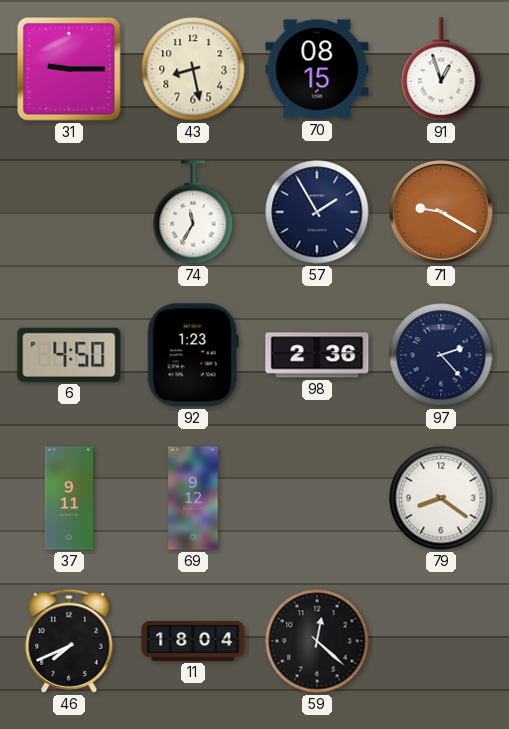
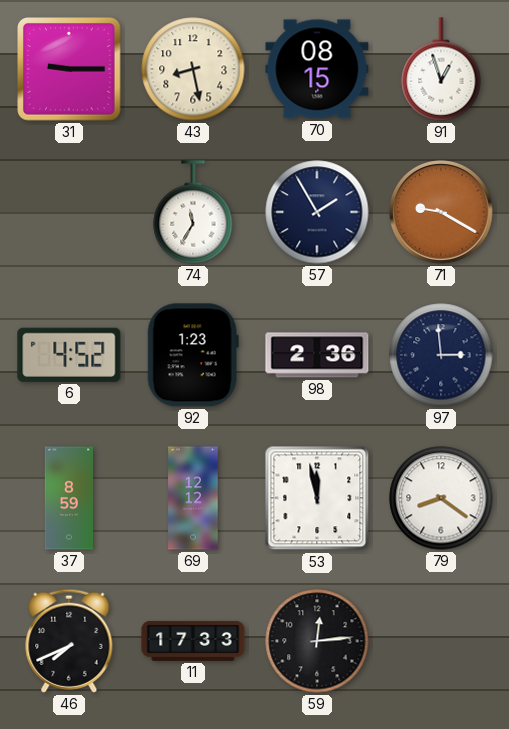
6: 4:50 -> 4:52
97: 2:23 -> 2:59
37: 9:11 -> 8:59
69: 9:12 -> 12:12
53: none -> 11:58
11: 18:04 -> 17:33
59: 12:22 -> 12:14
